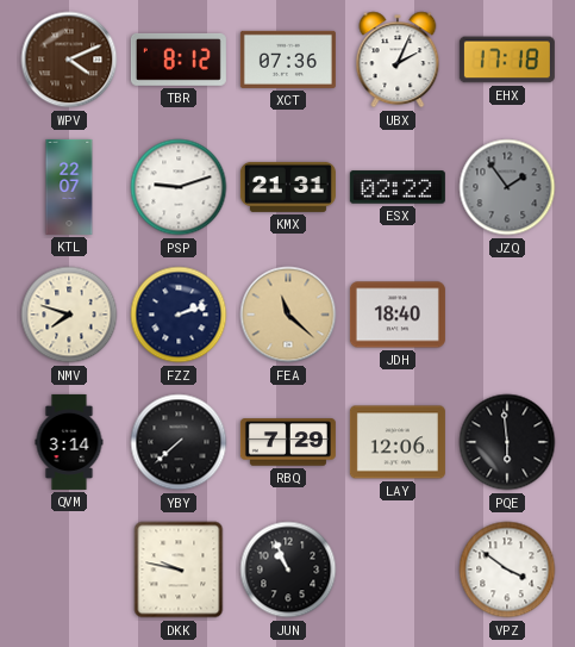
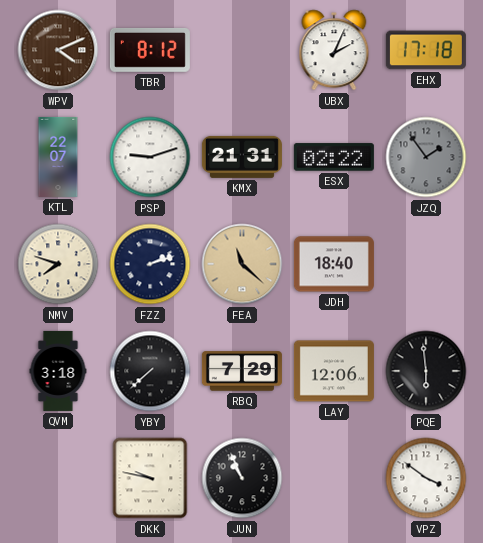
XCT: 07:36 -> none
QVM: 3:14 -> 3:18
